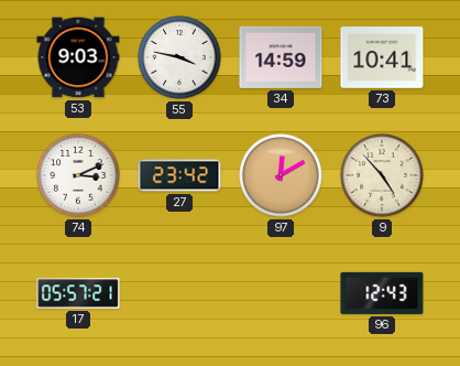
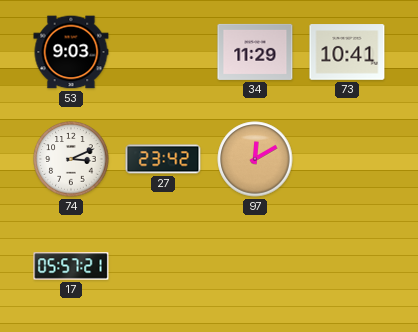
55: 3:47 -> none
34: 14:59 -> 11:29
9: 4:53 -> none
96: 12:43 -> none
